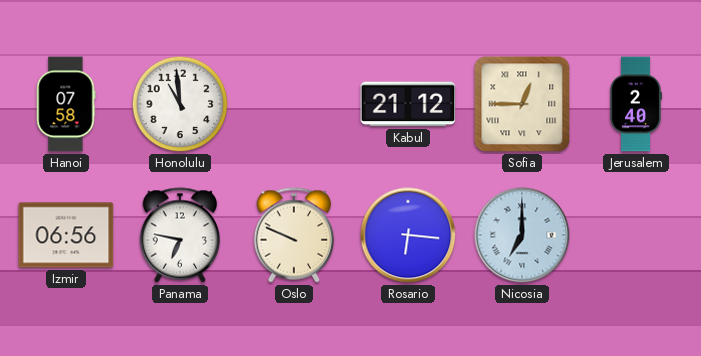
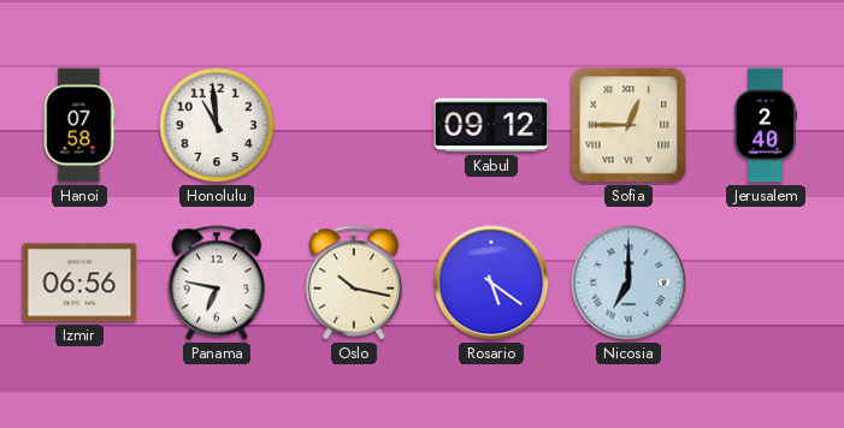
Kabul: 21:12 -> 09:12
Oslo: 9:49 -> 10:17
Rosario: 6:16 -> 5:21
